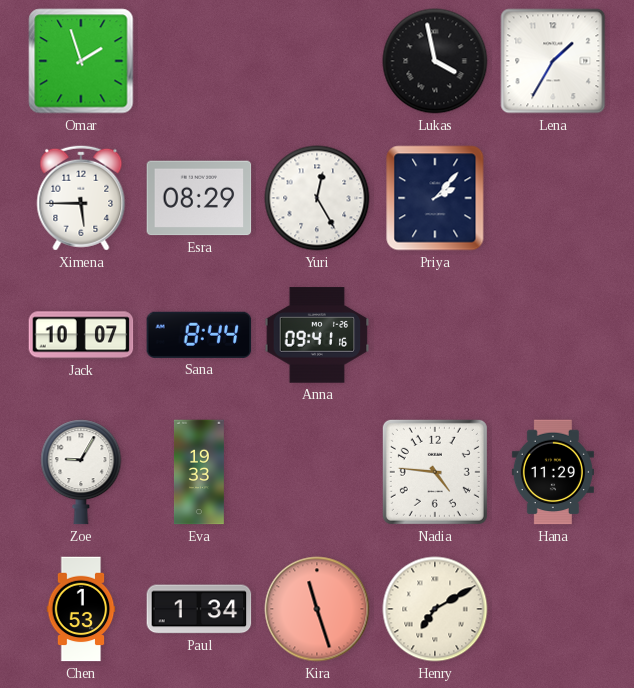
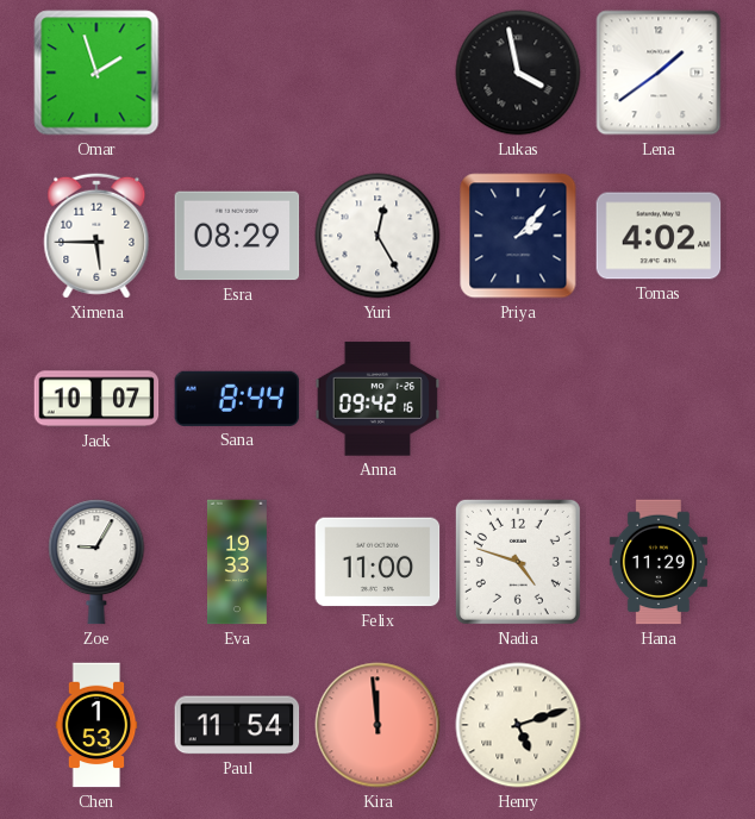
Lena: 1:35 -> 1:39
Tomas: none -> 4:02
Anna: 09:41 -> 09:42
Felix: none -> 11:00
Nadia: 4:46 -> 4:48
Paul: 1:34 -> 11:54
Kira: 11:27 -> 11:59
Henry: 7:10 -> 5:12
